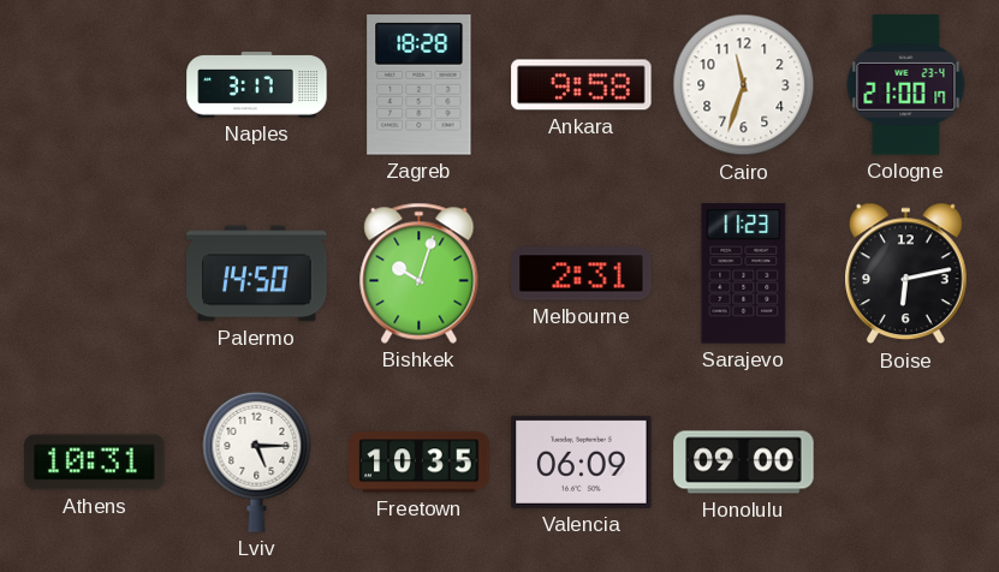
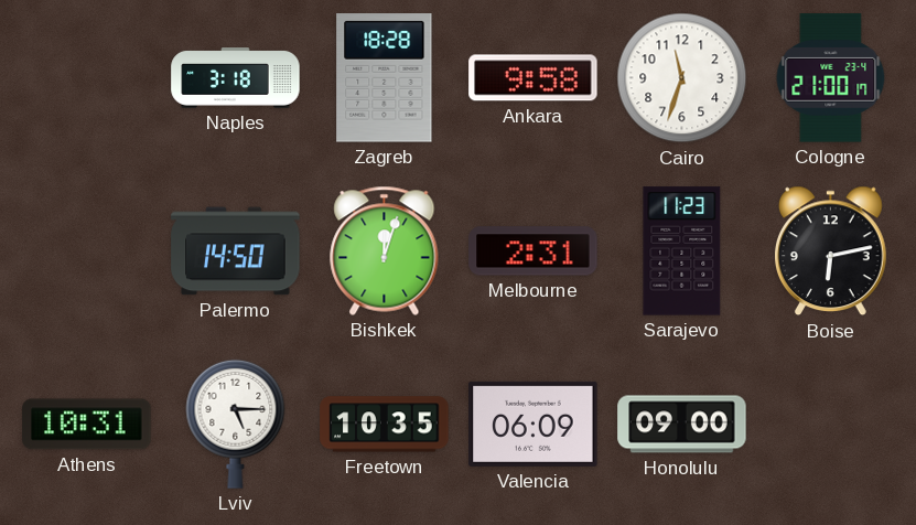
Naples: 3:17 -> 3:18
Bishkek: 10:03 -> 12:03
